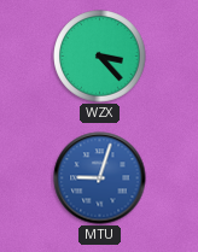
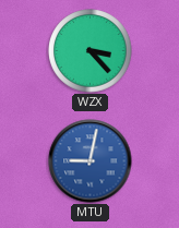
MTU: 9:03 -> 9:02
